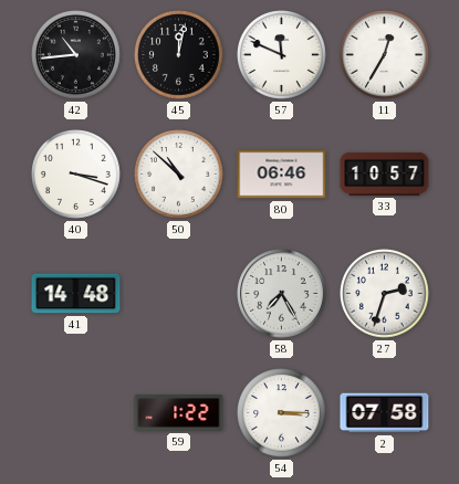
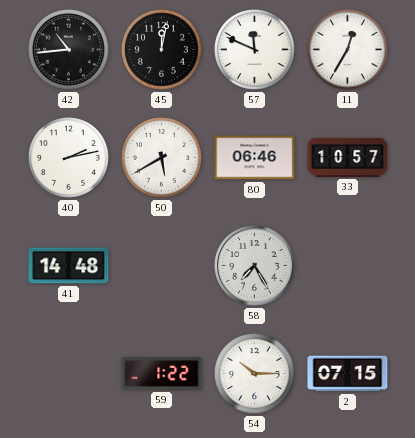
40: 3:18 -> 2:13
50: 10:52 -> 5:40
27: 2:33 -> none
54: 3:15 -> 10:15
2: 07:58 -> 07:15
